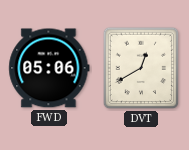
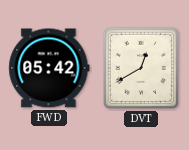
FWD: 05:06 -> 05:42
